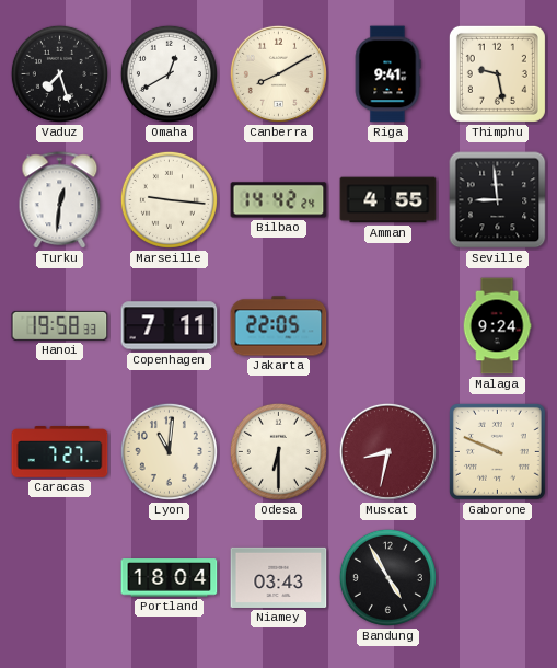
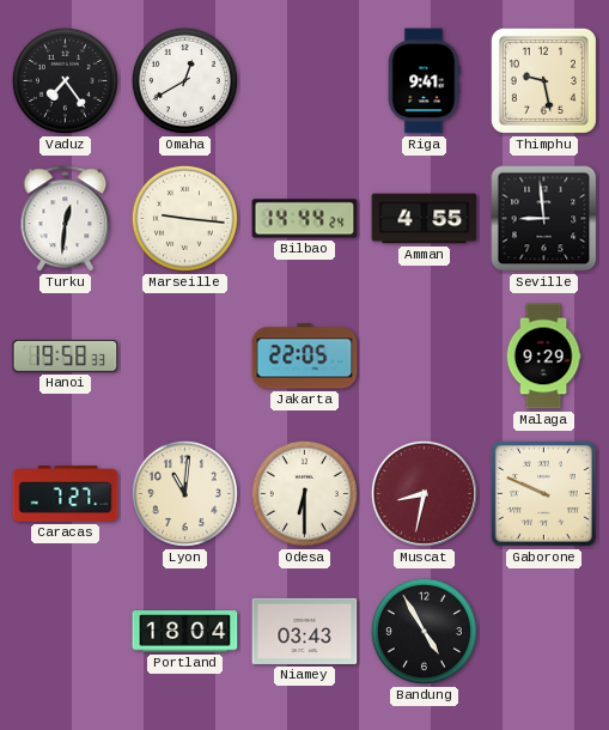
Vaduz: 7:27 -> 7:24
Canberra: 8:10 -> none
Bilbao: 14:42 -> 14:44
Copenhagen: 7:11 -> none
Malaga: 9:24 -> 9:29
